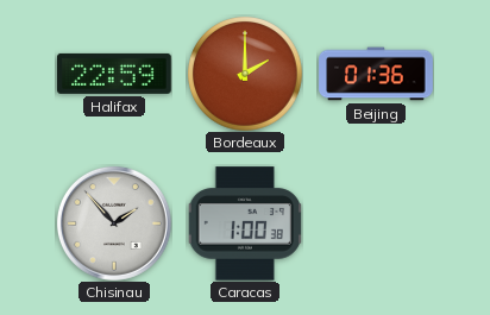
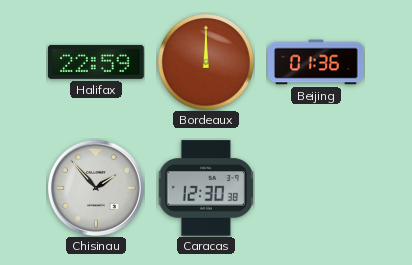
Bordeaux: 2:00 -> 12:00
Caracas: 1:00 -> 12:30
